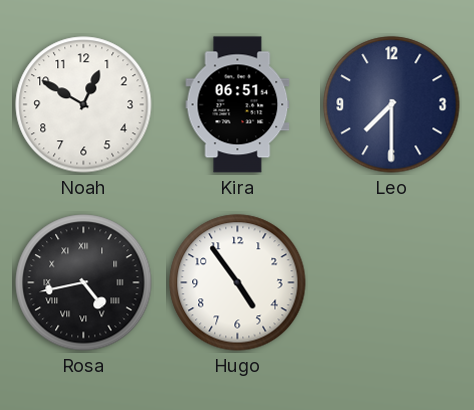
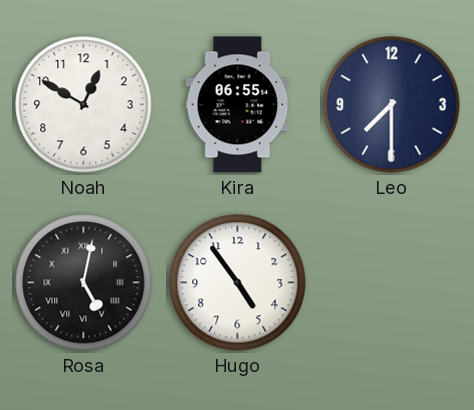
Kira: 06:51 -> 06:55
Rosa: 4:43 -> 5:02
